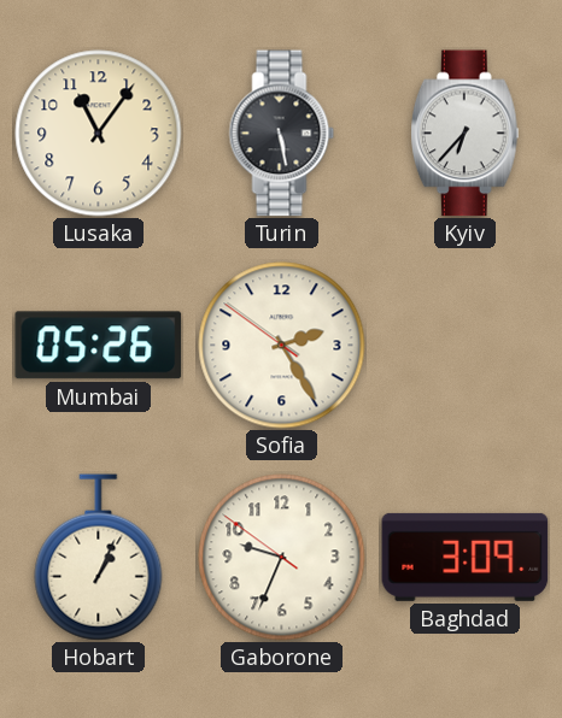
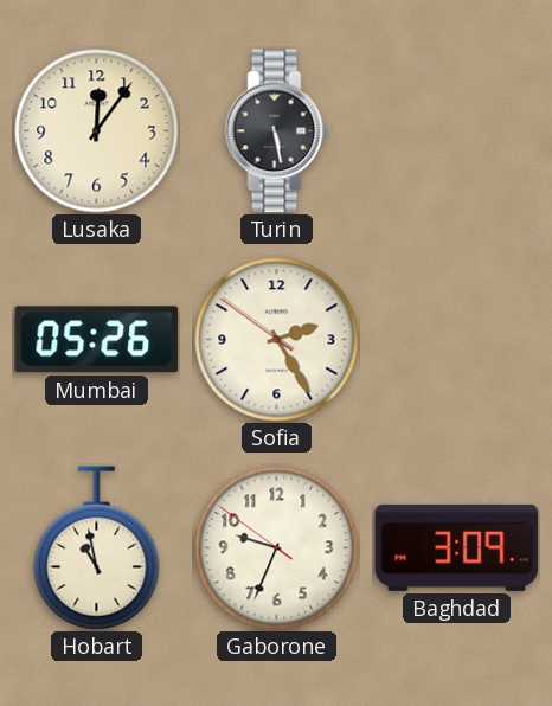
Lusaka: 11:06 -> 12:06
Kyiv: 6:37 -> none
Hobart: 1:04 -> 10:58
